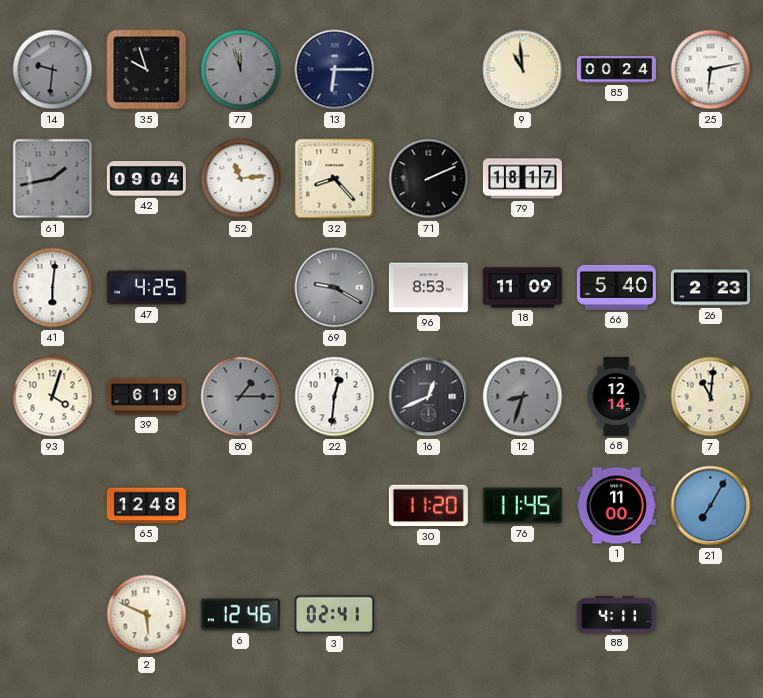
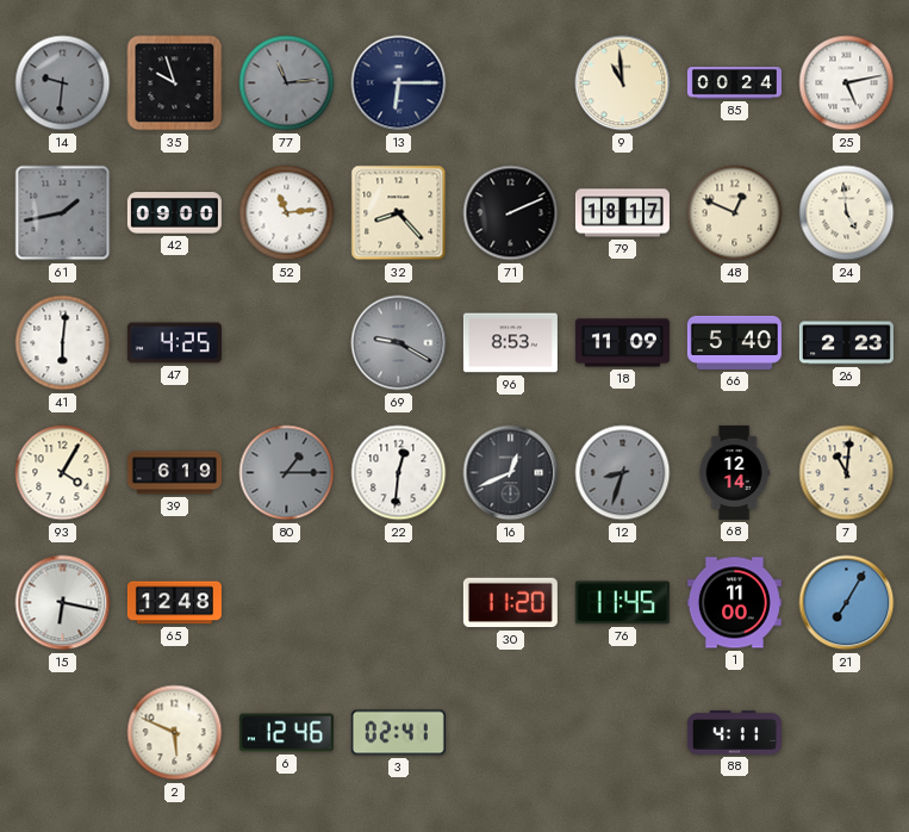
77: 11:57 -> 11:14
25: 6:13 -> 5:13
42: 09:04 -> 09:00
48: none -> 12:49
24: none -> 4:59
93: 4:03 -> 4:05
15: none -> 6:17
